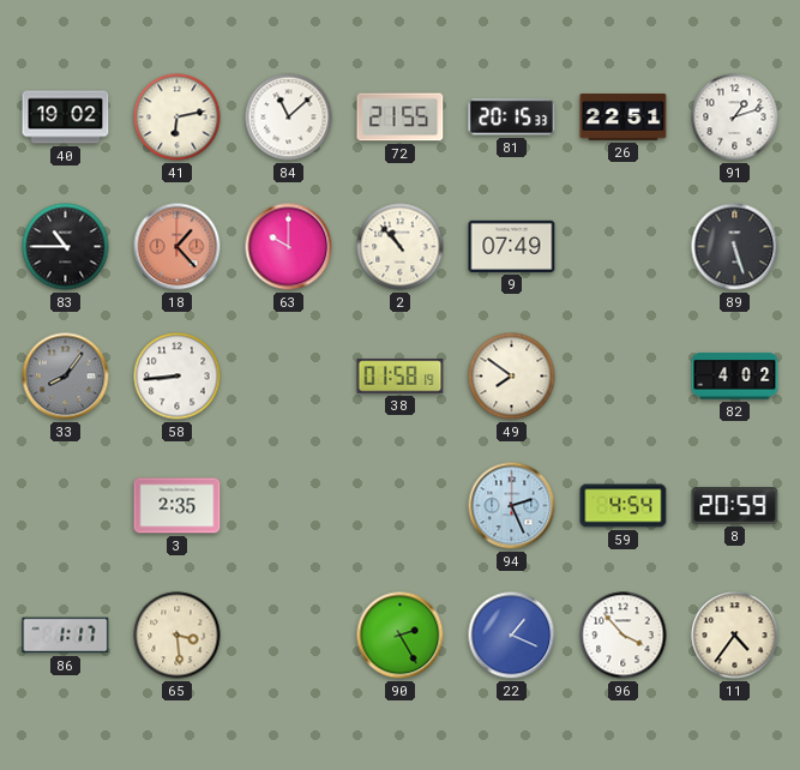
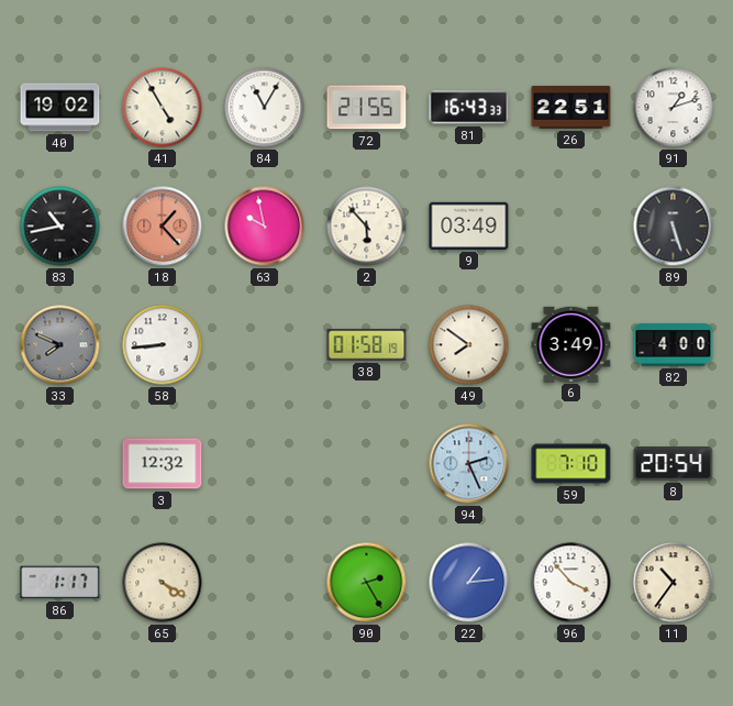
41: 6:13 -> 4:55
84: 11:08 -> 11:05
81: 20:15 -> 16:43
83: 10:45 -> 10:43
63: 10:00 -> 9:58
2: 10:53 -> 5:53
9: 07:49 -> 03:49
33: 8:06 -> 7:49
6: none -> 3:49
82: 4:02 -> 4:00
3: 2:35 -> 12:32
59: 4:54 -> 7:10
8: 20:59 -> 20:54
65: 3:29 -> 4:20
22: 1:19 -> 1:14
11: 4:36 -> 10:36
